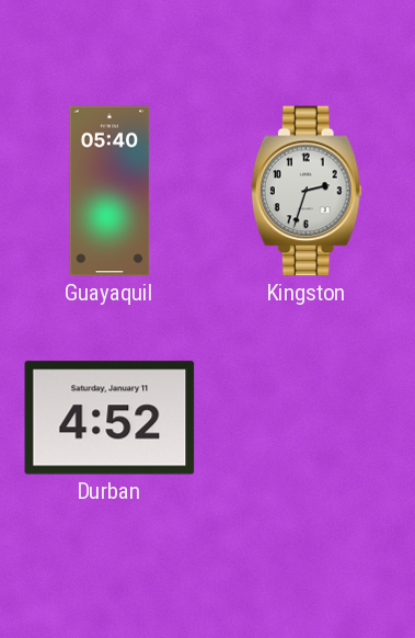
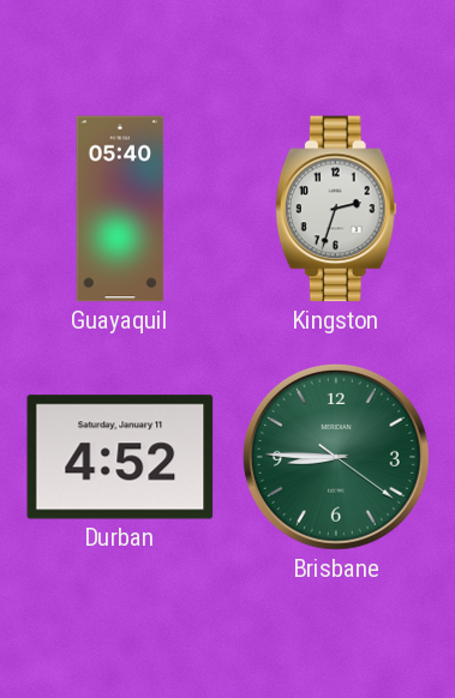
Brisbane: none -> 8:45
